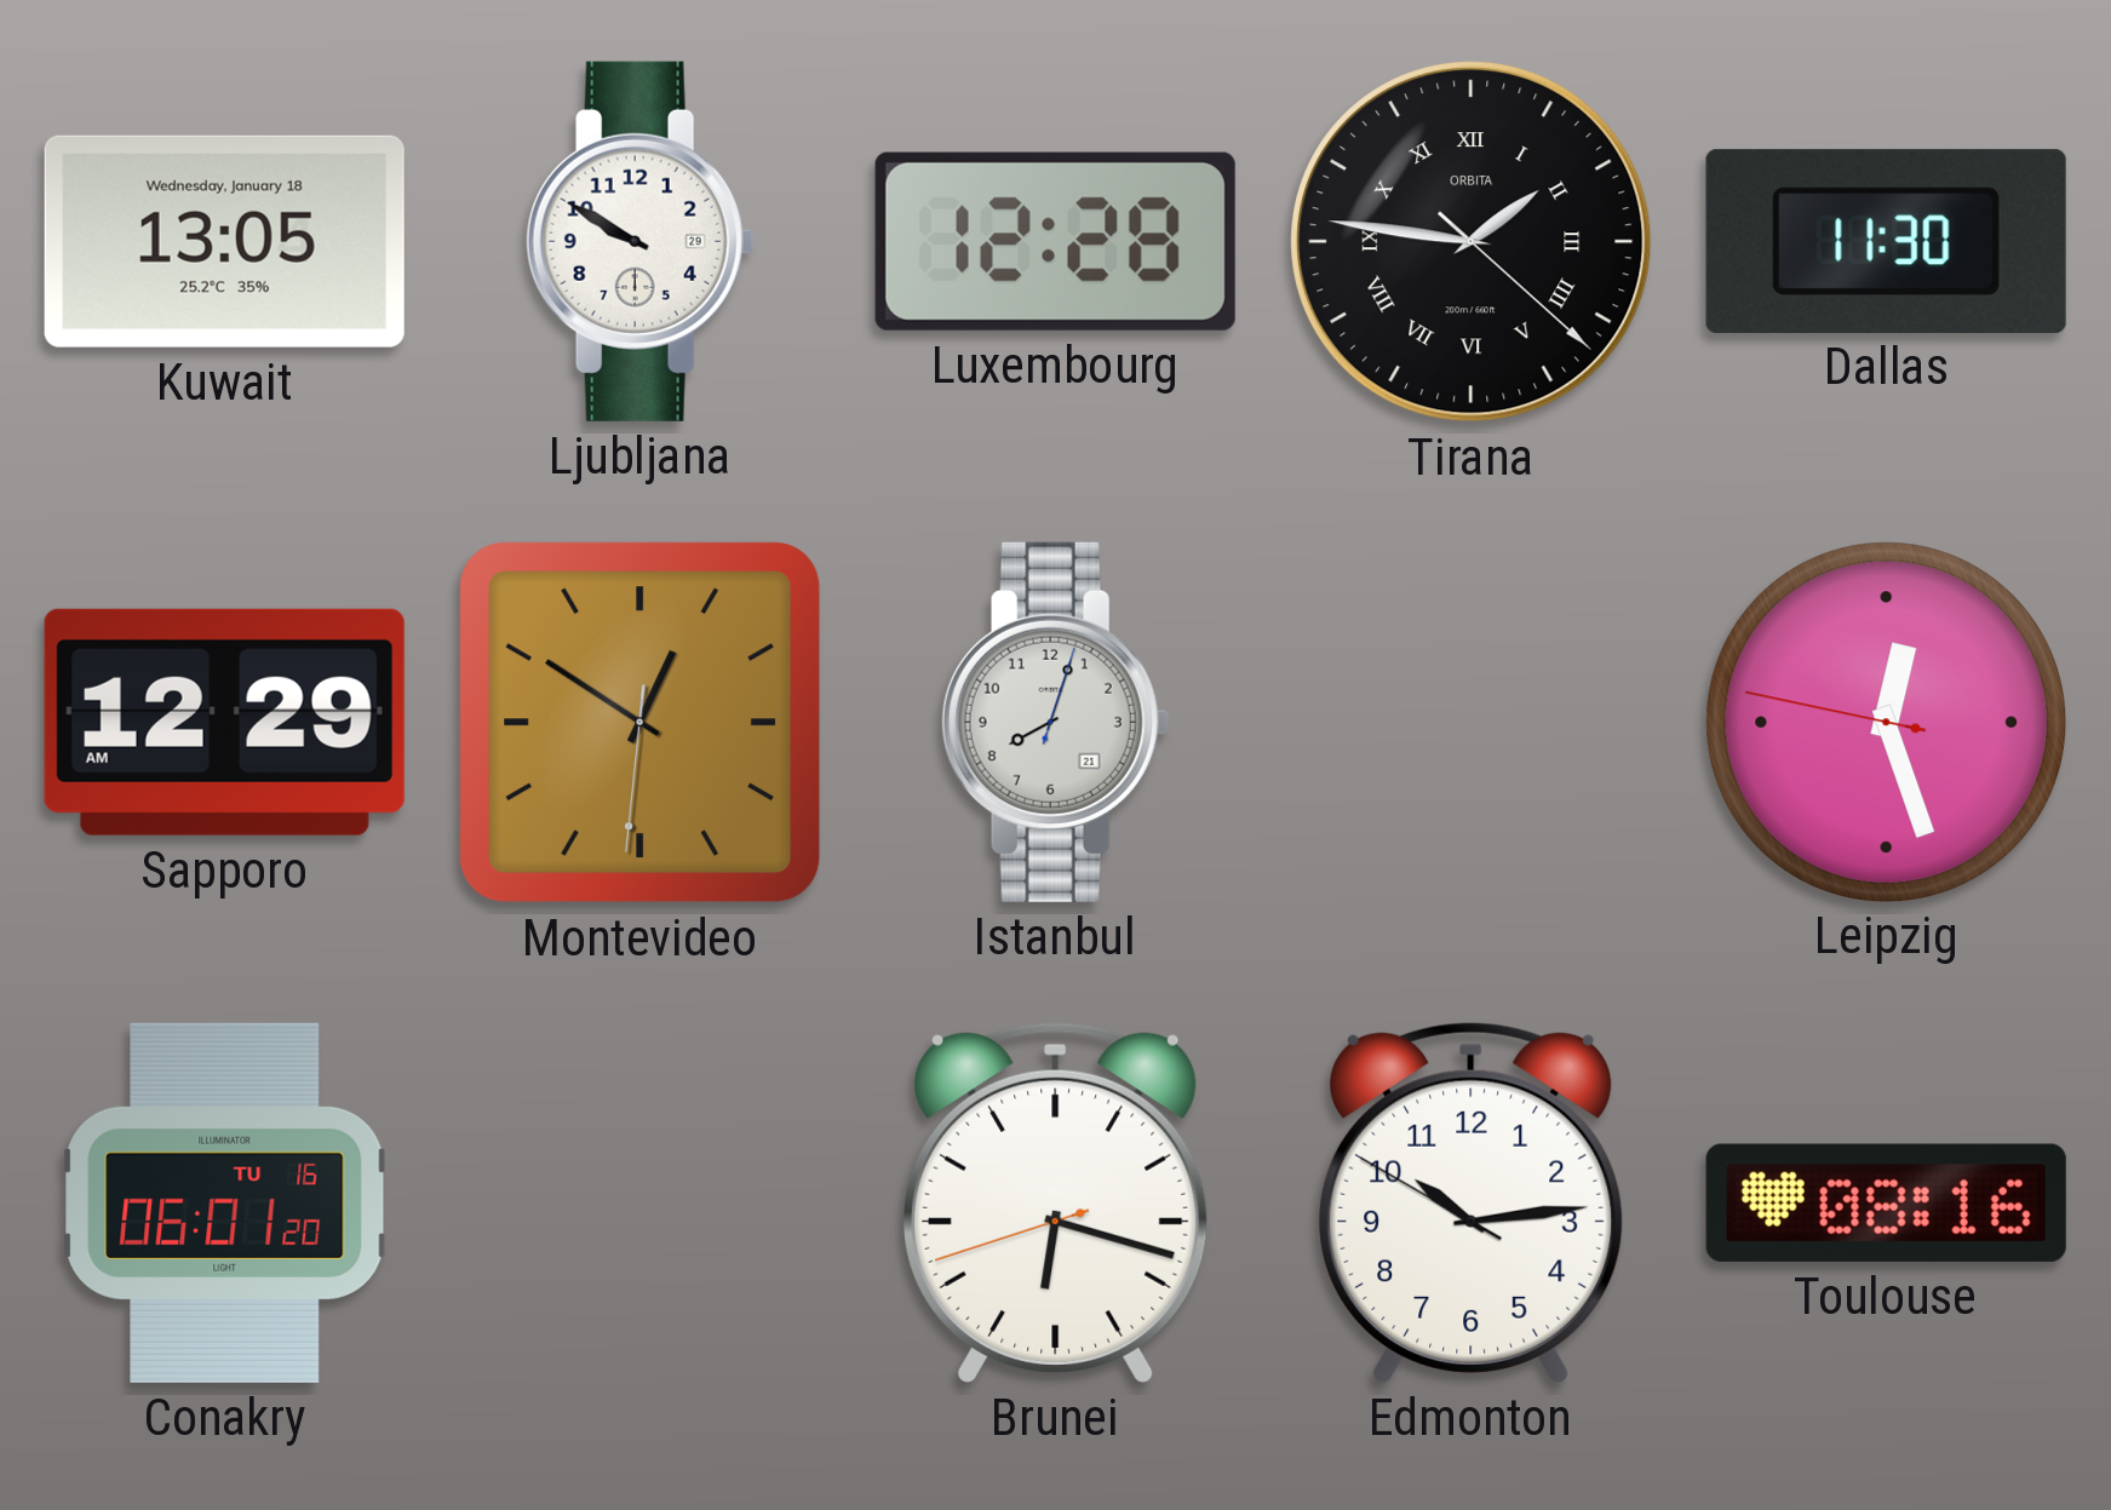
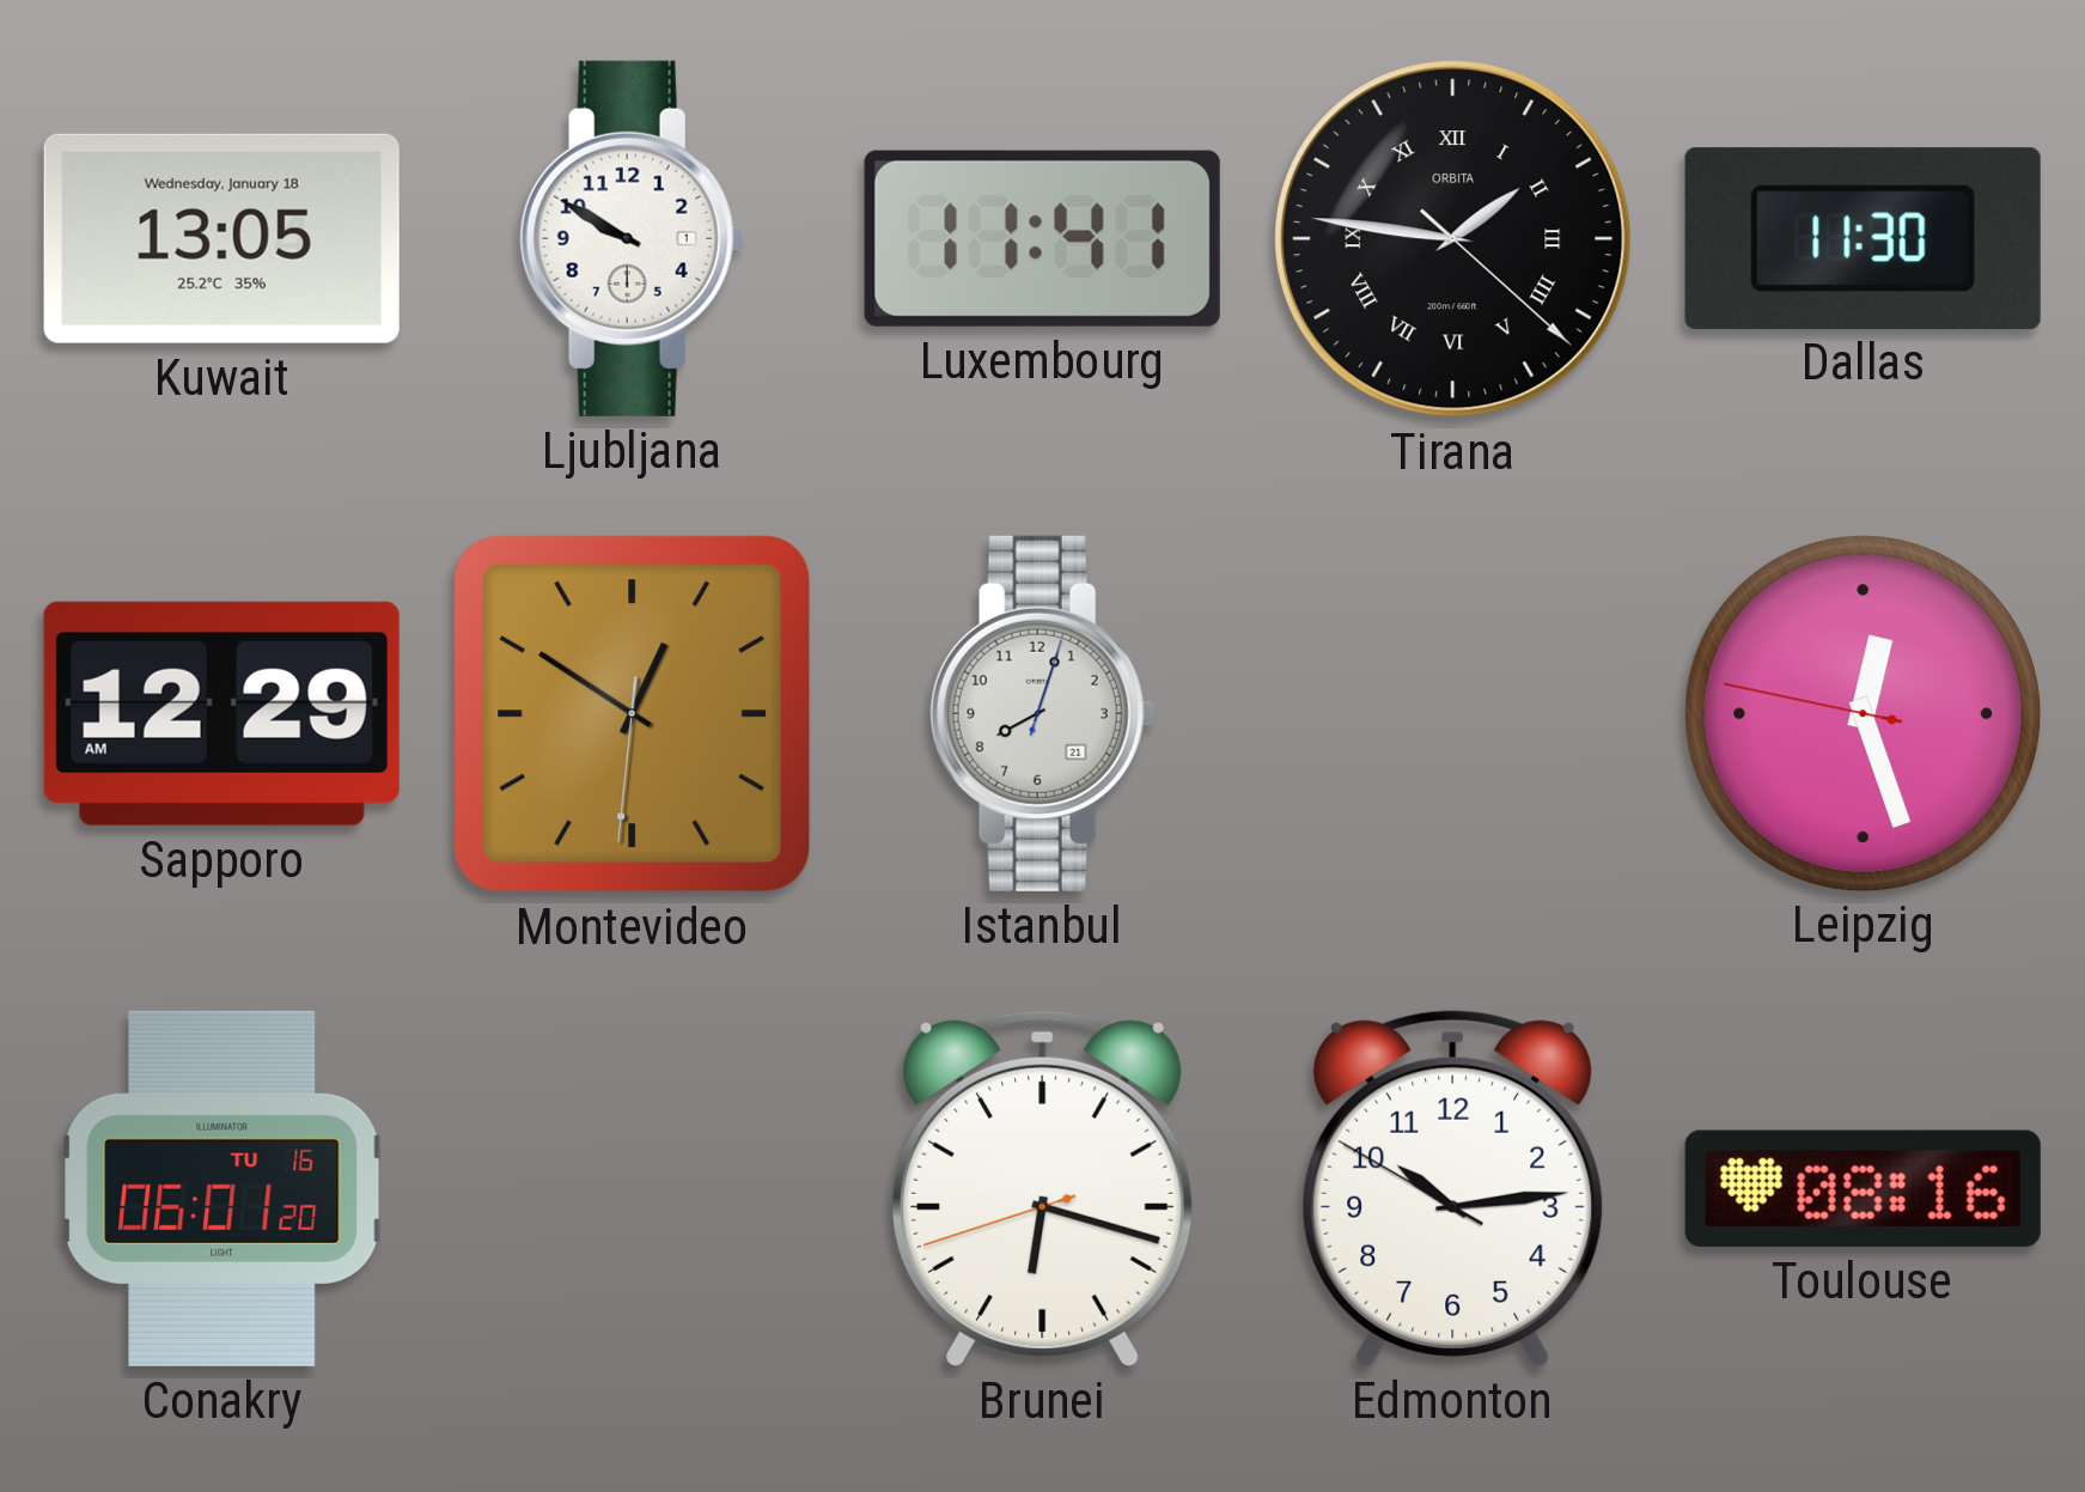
Ljubljana date: 29 -> 1
Luxembourg: 12:28 -> 11:41
